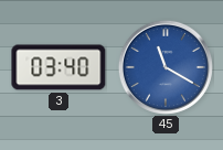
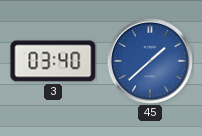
45: 11:20 -> 1:38
